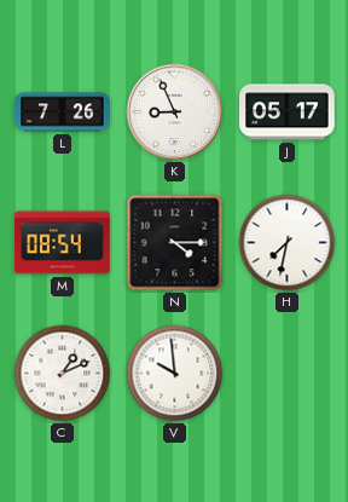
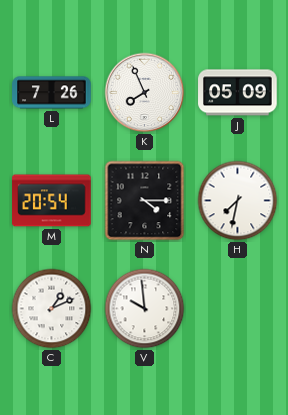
K: 8:56 -> 7:56
J: 05:17 -> 05:09
M: 08:54 -> 20:54
